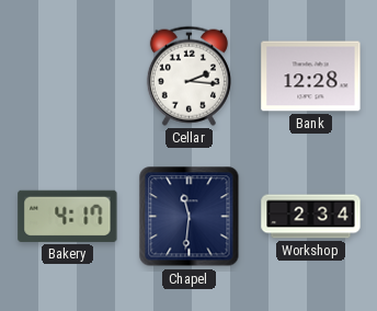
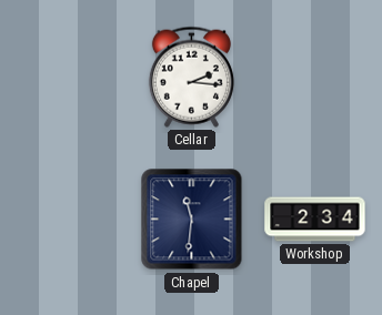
Bank: 12:28 -> none
Bakery: 4:17 -> none
